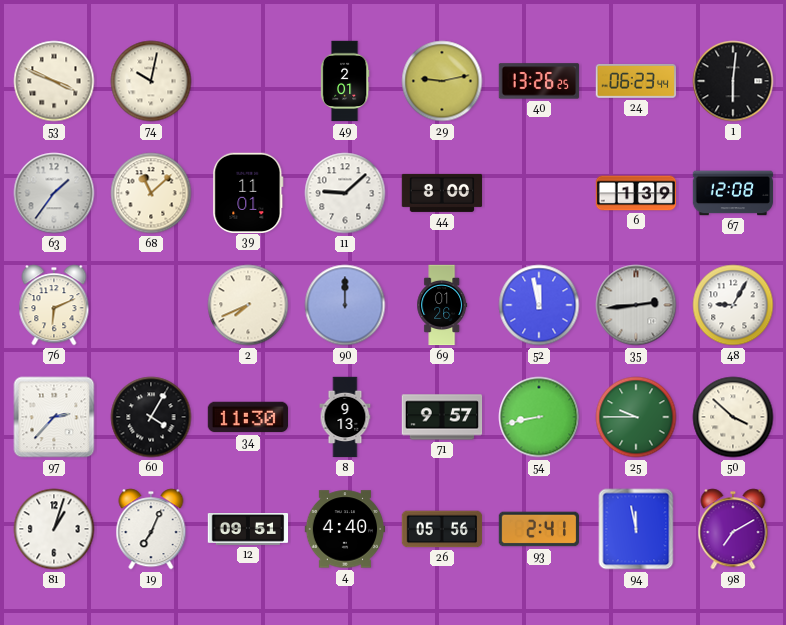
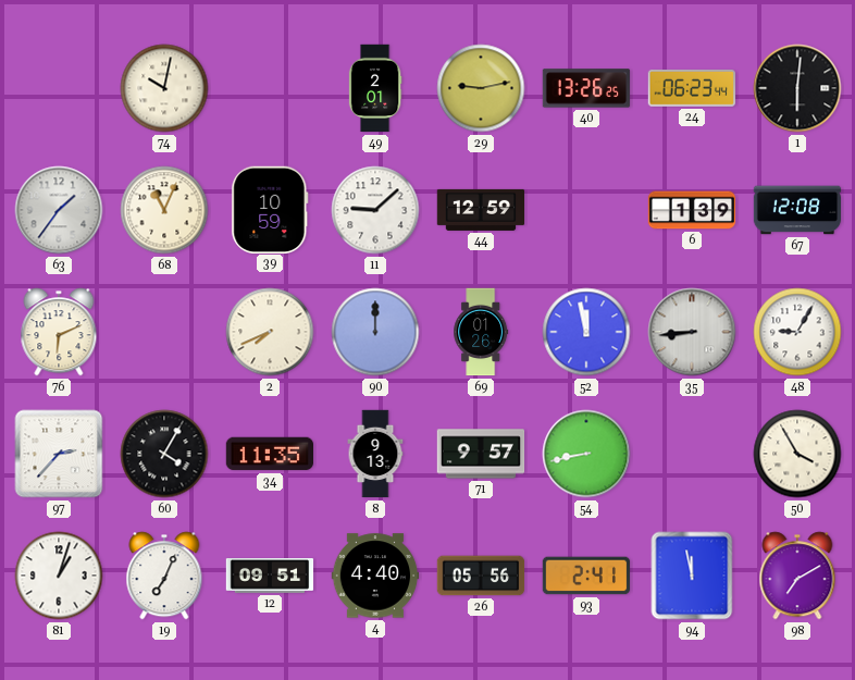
53: 3:49 -> none
68: 11:08 -> 11:04
39: 11:01 -> 10:59
44: 8:00 -> 12:59
35: 2:44 -> 8:44
34: 11:30 -> 11:35
25: 9:45 -> none
50: 3:52 -> 3:55
